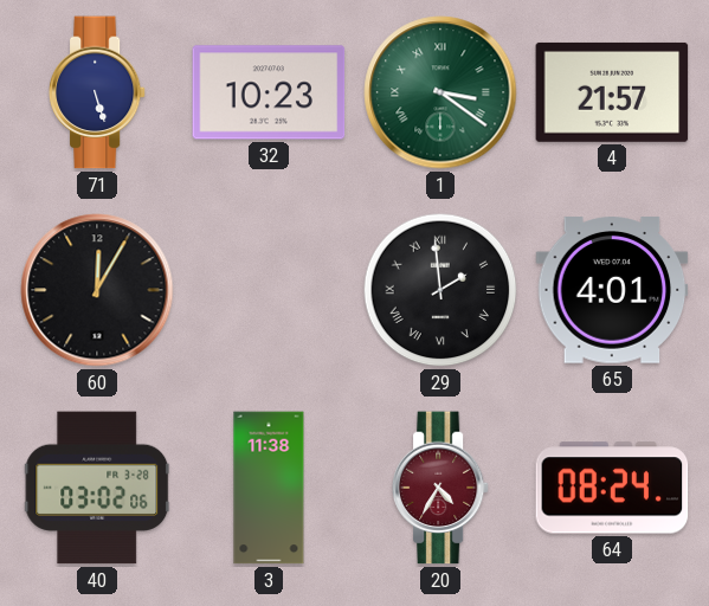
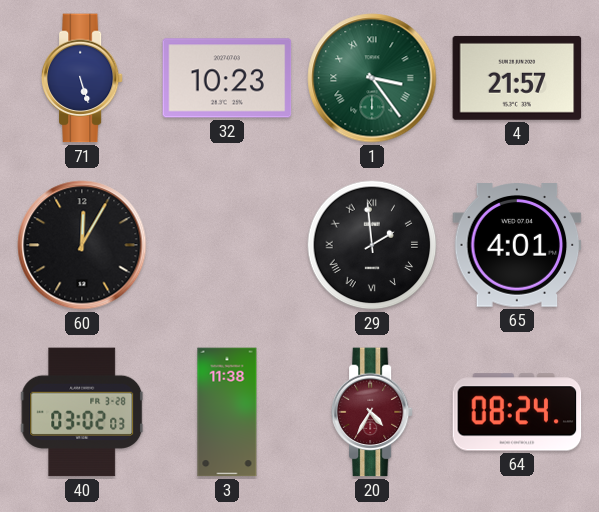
1: 3:21 -> 3:24
40: 03:02:06 -> 03:02:03
